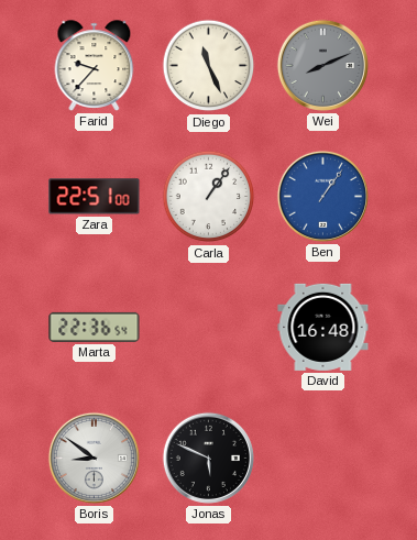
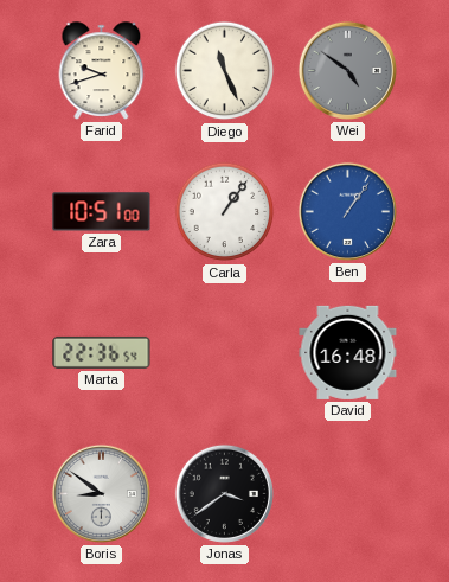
Farid: 9:37 -> 9:42
Wei: 8:11 -> 4:51
Zara: 22:51 -> 10:51
Jonas: 5:49 -> 3:39
